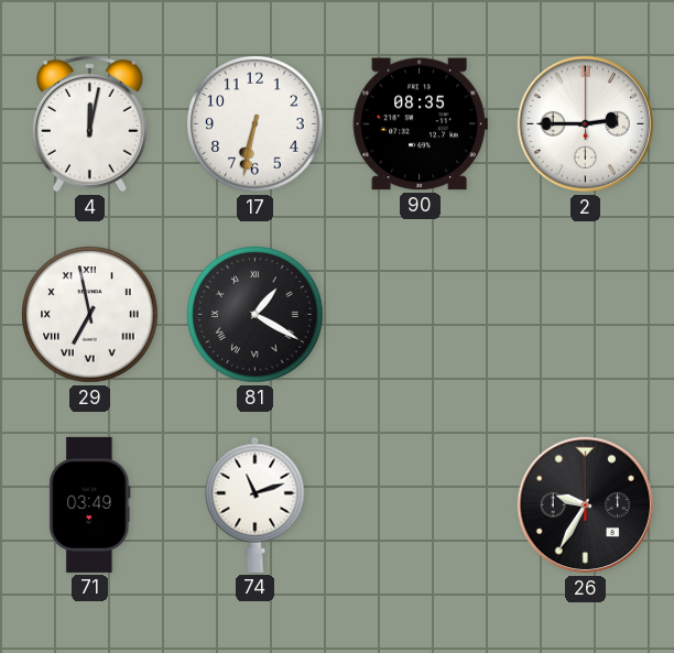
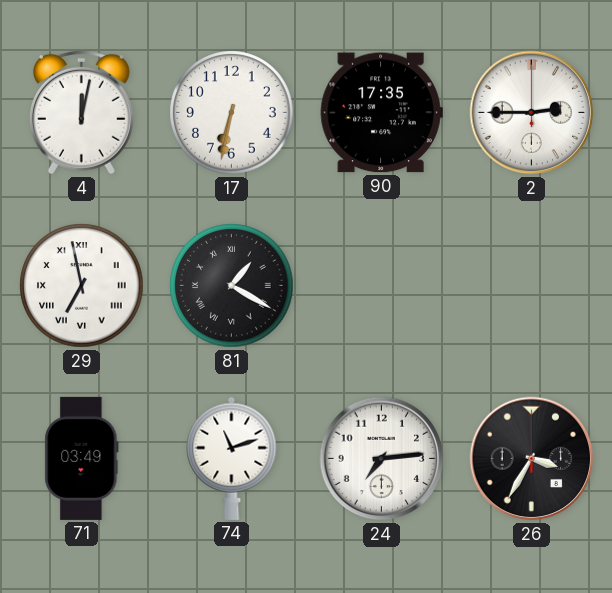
90: 08:35 -> 17:35
24: none -> 7:14
26: 9:35 -> 3:35
